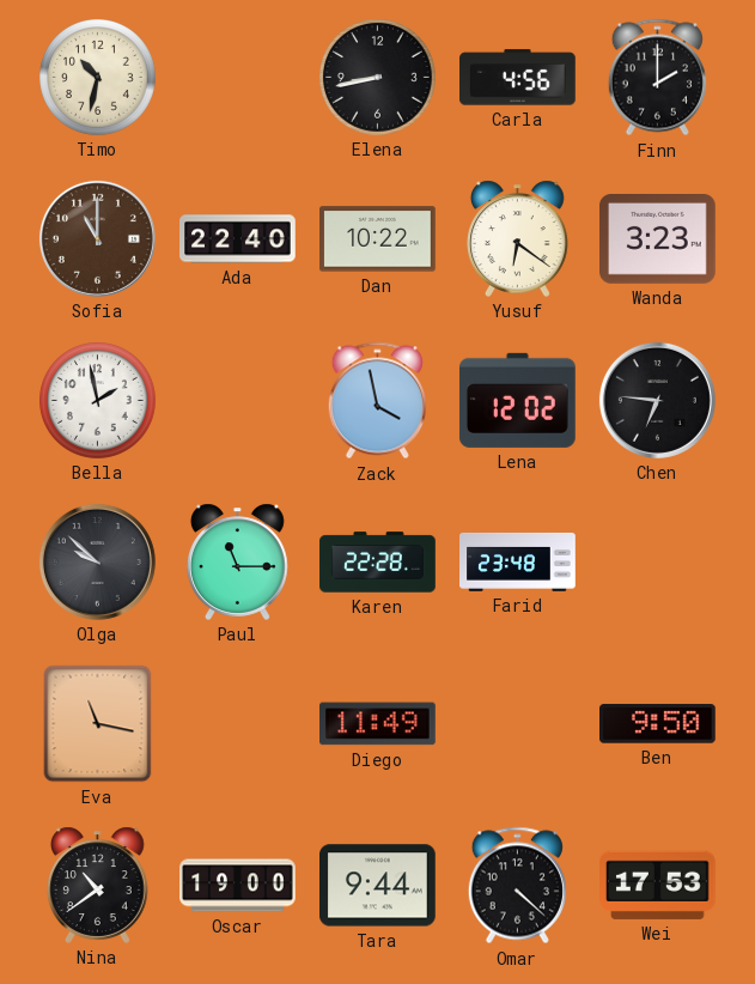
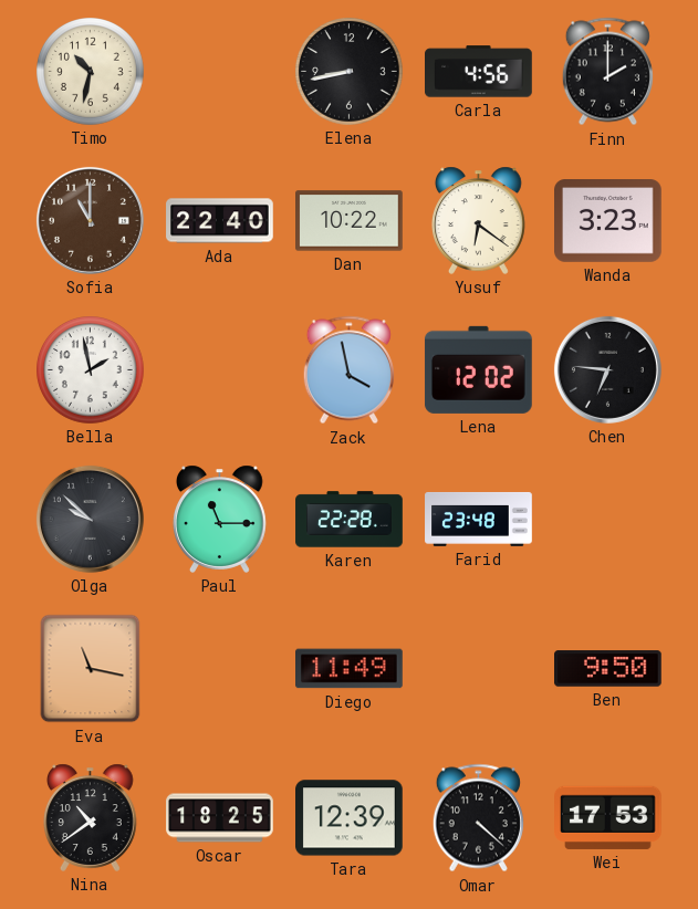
Oscar: 19:00 -> 18:25
Tara: 9:44 -> 12:39
